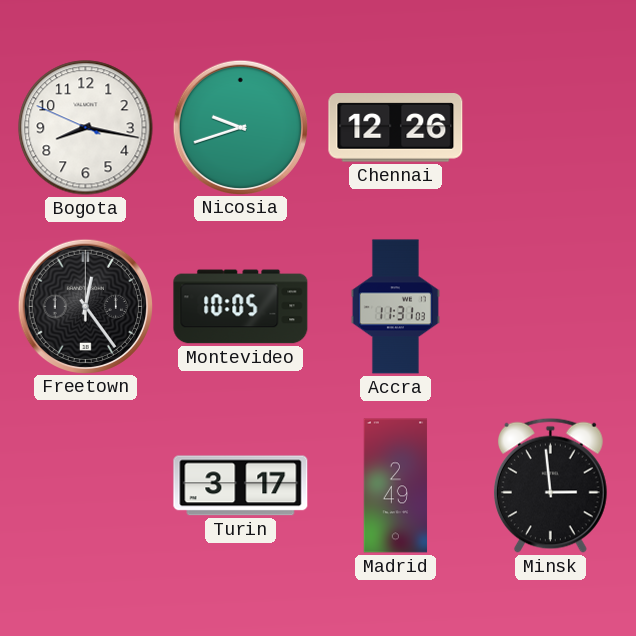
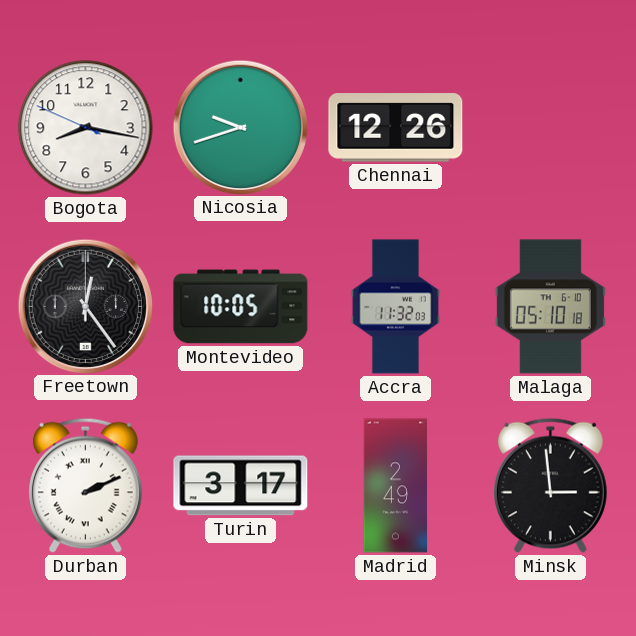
Accra: 11:31 -> 11:32
Malaga: none -> 05:10
Durban: none -> 2:11
